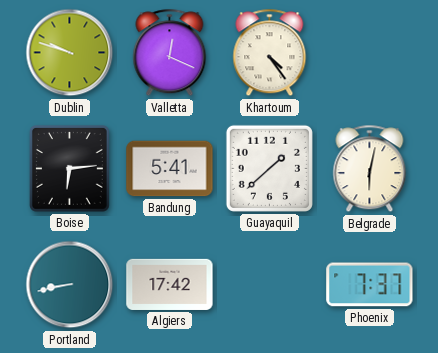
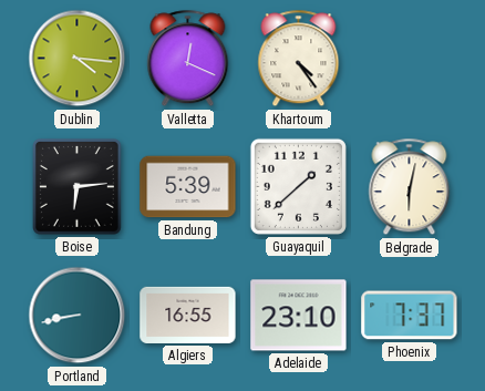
Dublin: 9:48 -> 4:16
Bandung: 5:41 -> 5:39
Algiers: 17:42 -> 16:55
Adelaide: none -> 23:10
